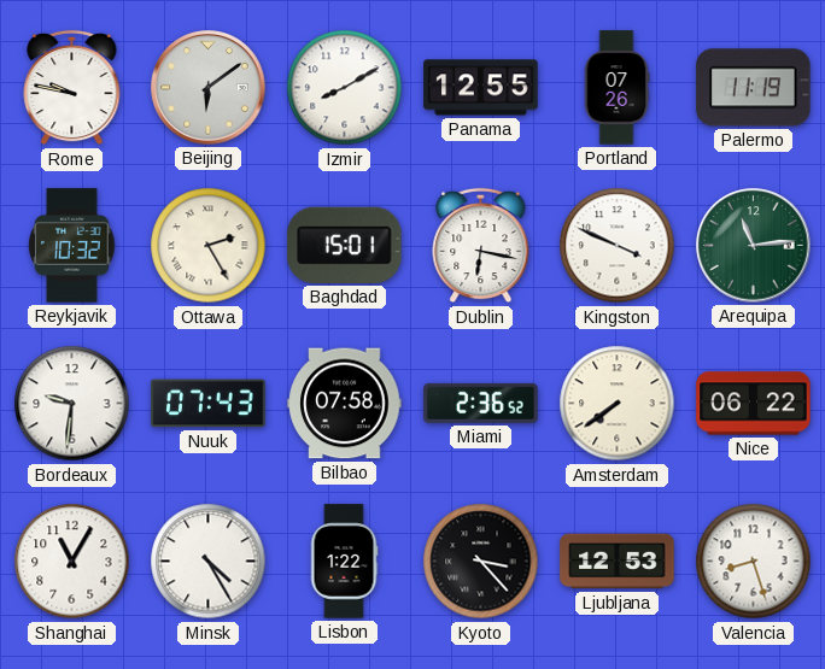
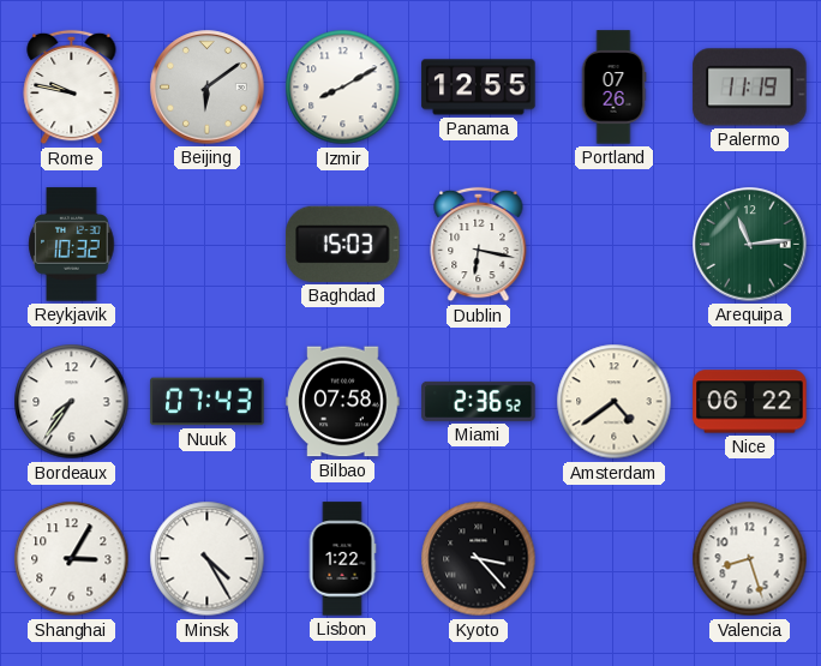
Ottawa: 2:25 -> none
Baghdad: 15:01 -> 15:03
Kingston: 3:49 -> none
Bordeaux: 9:31 -> 7:36
Amsterdam: 7:39 -> 4:39
Shanghai: 11:05 -> 3:05
Ljubljana: 12:53 -> none
